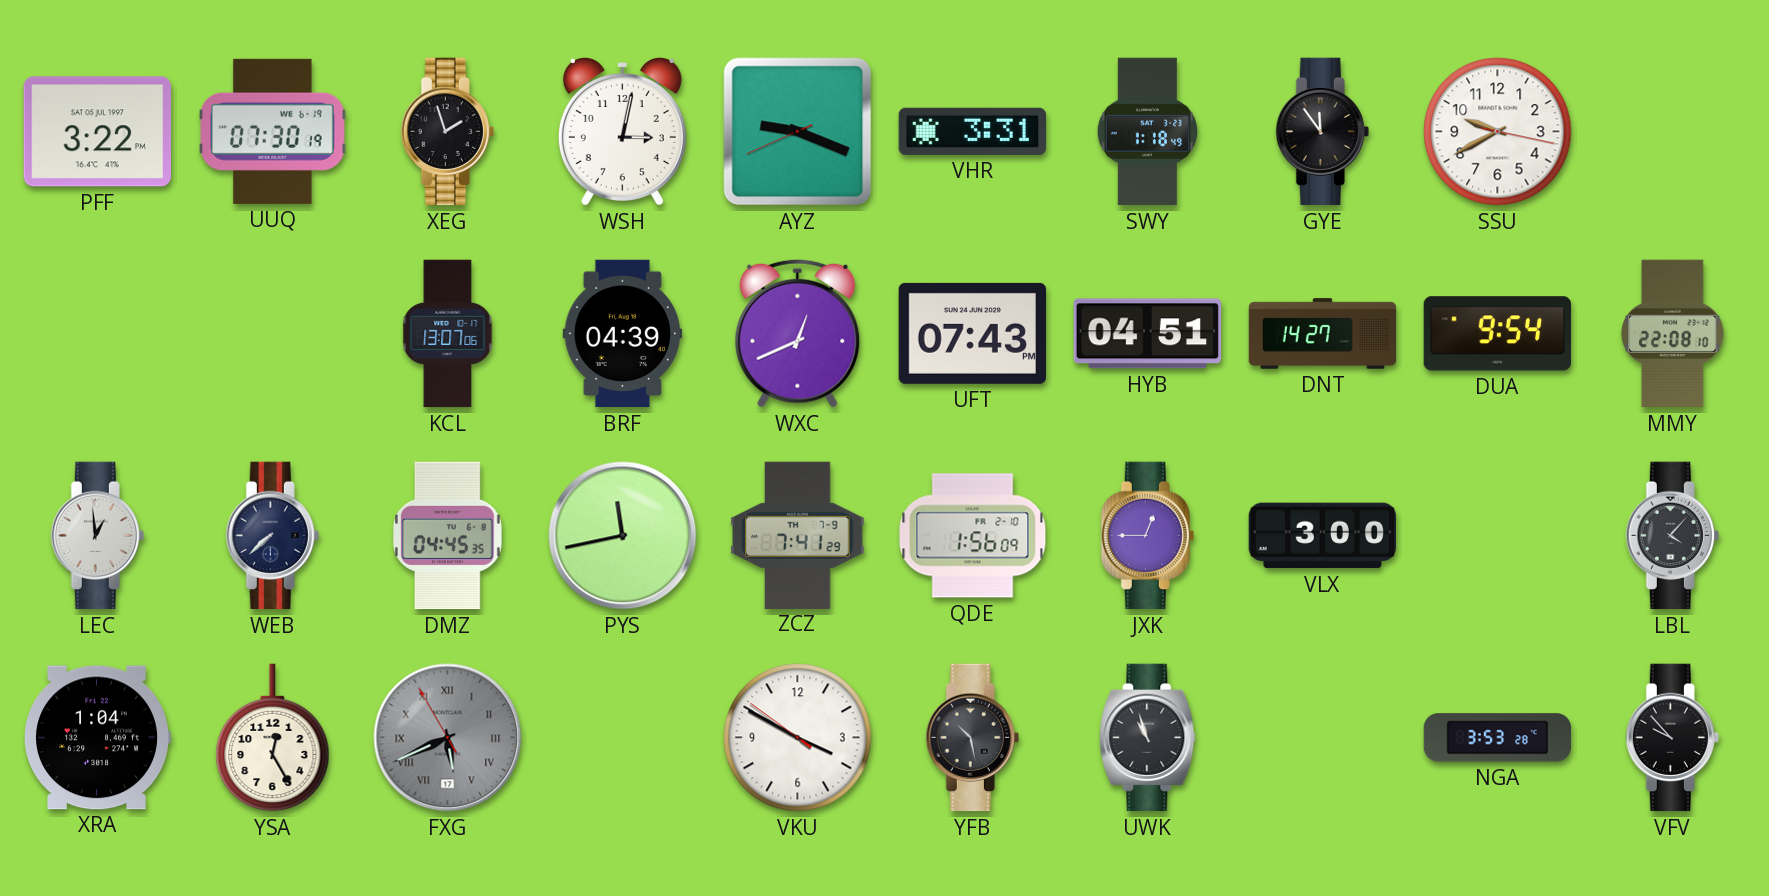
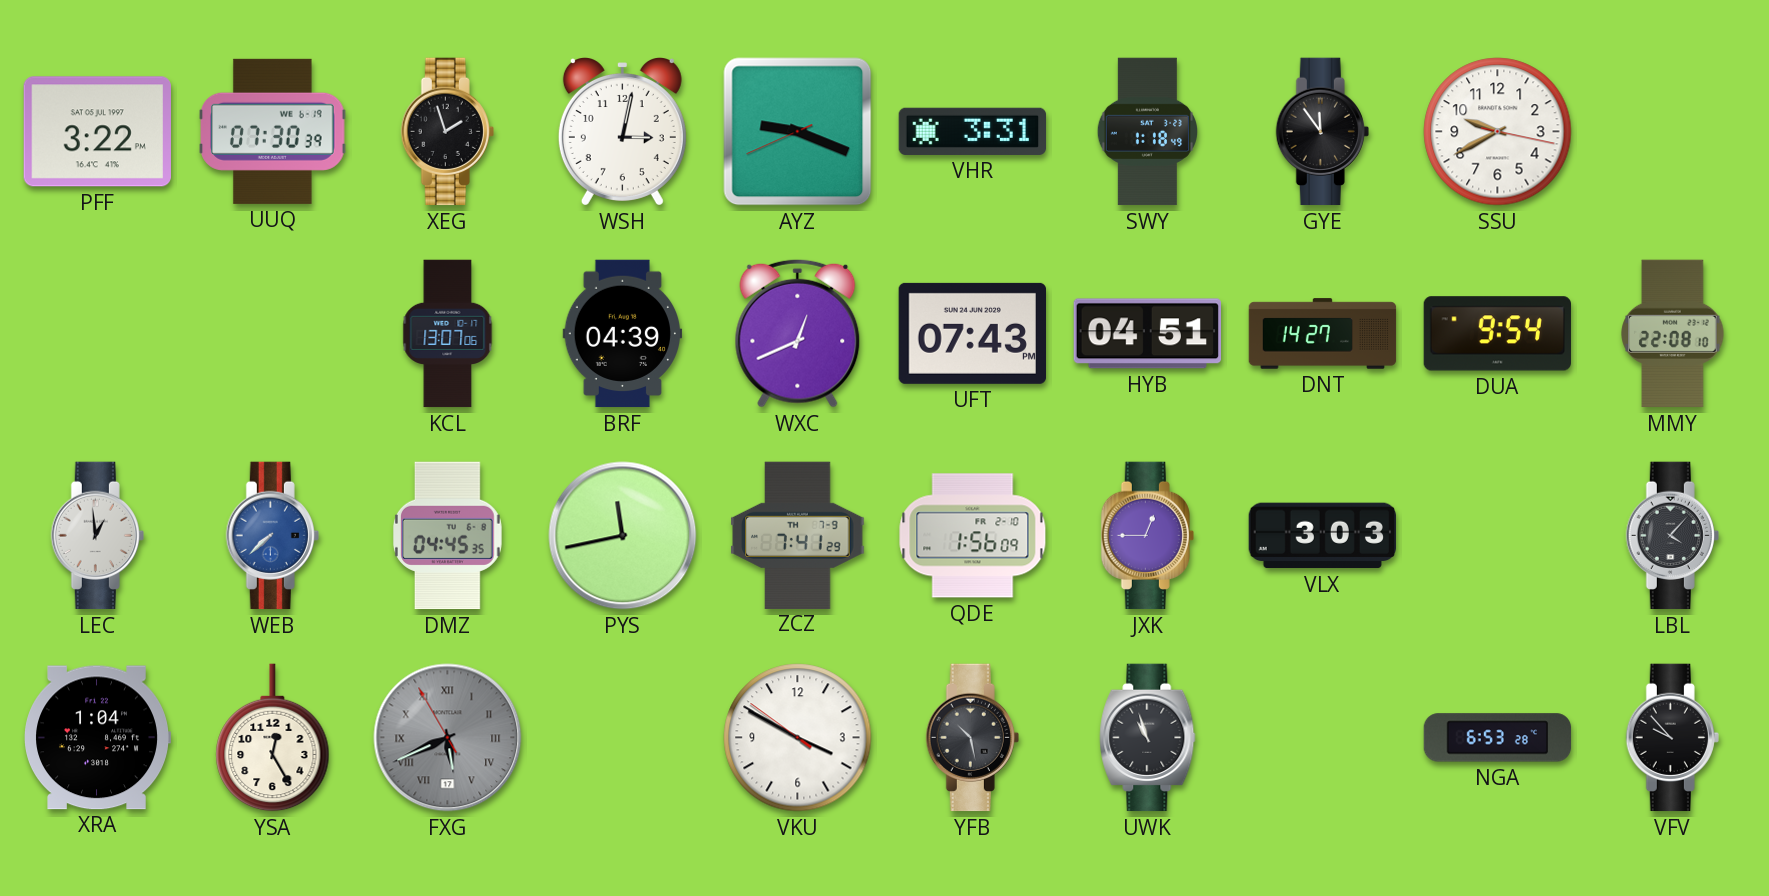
UUQ: 07:30:19 -> 07:30:39
WEB dial: navy -> blue
VLX: 3:00 -> 3:03
NGA: 3:53 -> 6:53
